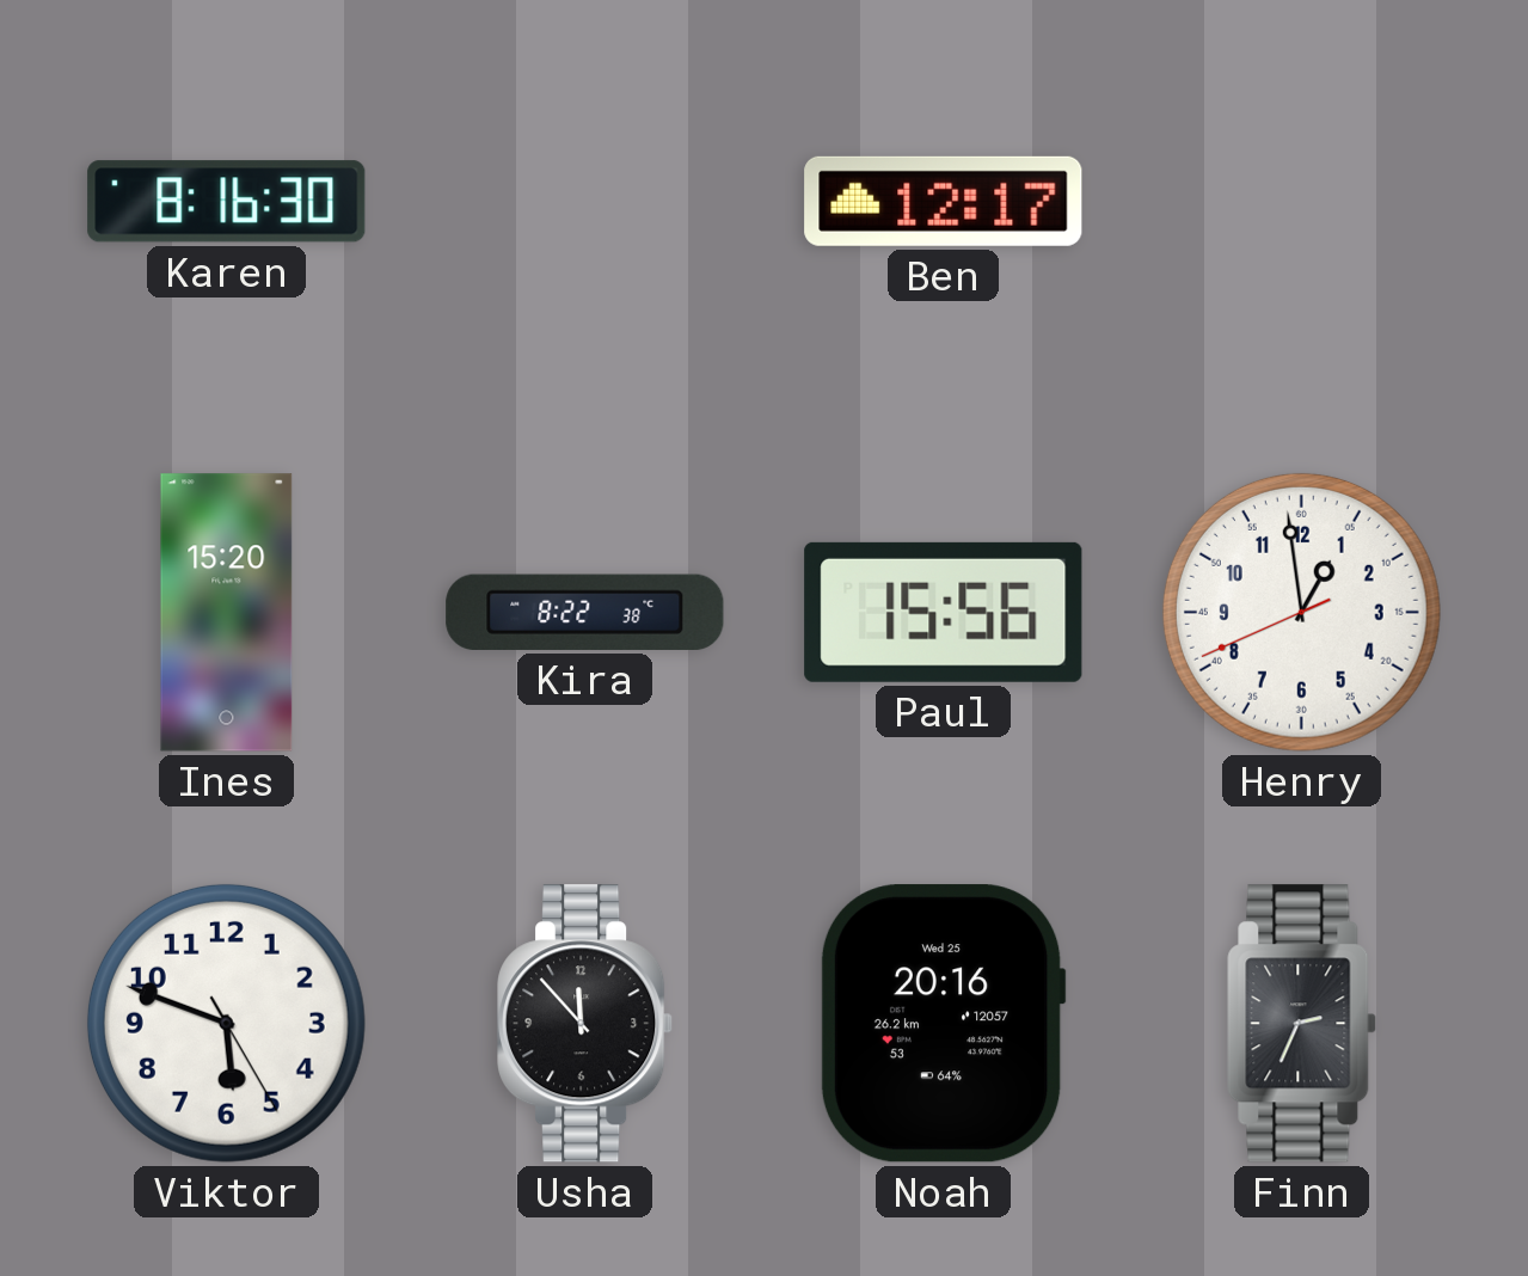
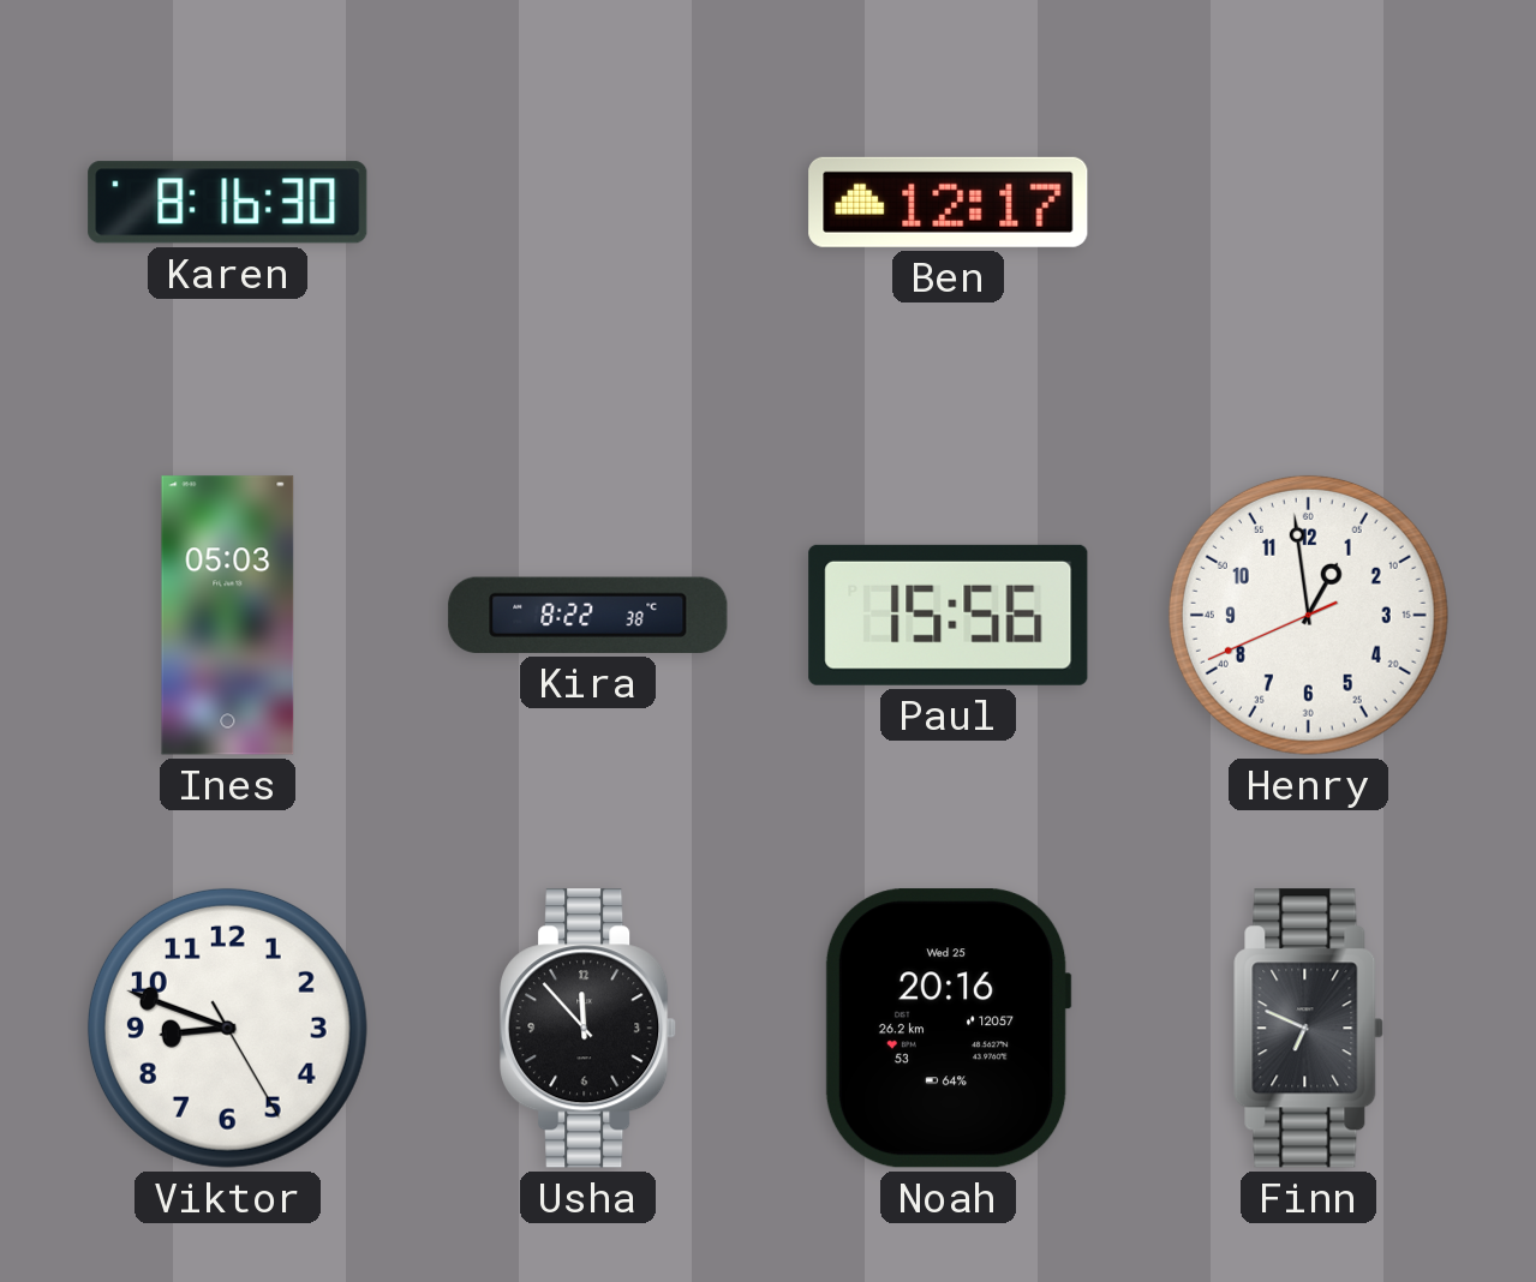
Ines: 15:20 -> 05:03
Viktor: 5:48 -> 8:48
Finn: 2:34 -> 6:49
